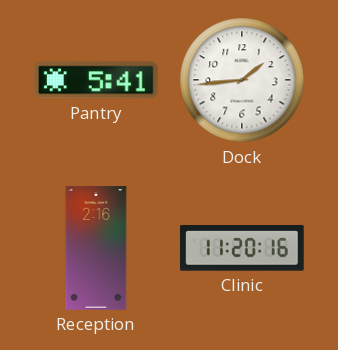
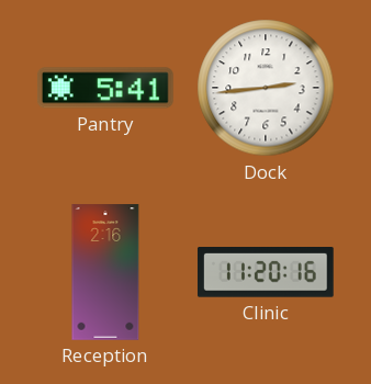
Dock: 1:44 -> 2:44
